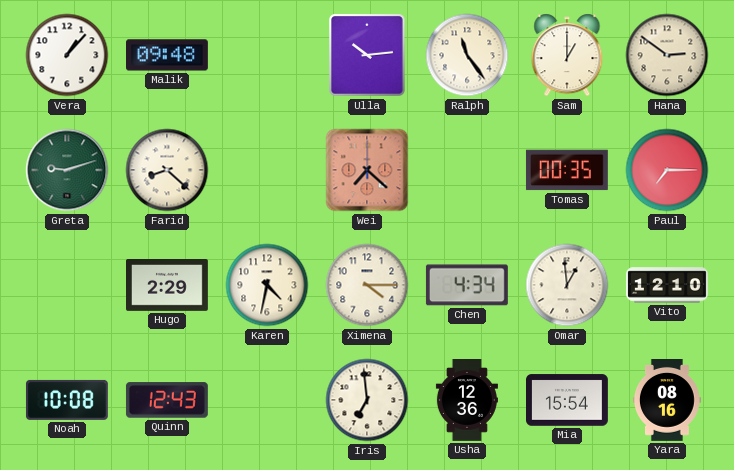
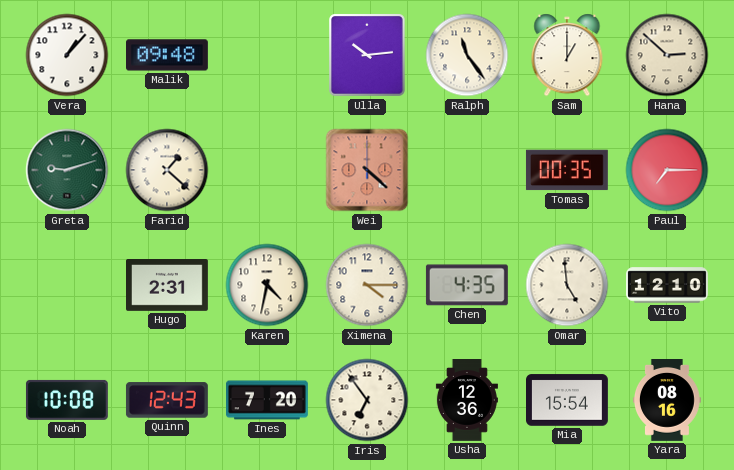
Hana: 2:51 -> 2:52
Farid: 8:22 -> 1:22
Wei: 7:22 -> 4:22
Hugo: 2:29 -> 2:31
Chen: 4:34 -> 4:35
Omar: 12:59 -> 4:59
Ines: none -> 7:20
Iris: 6:59 -> 6:54
